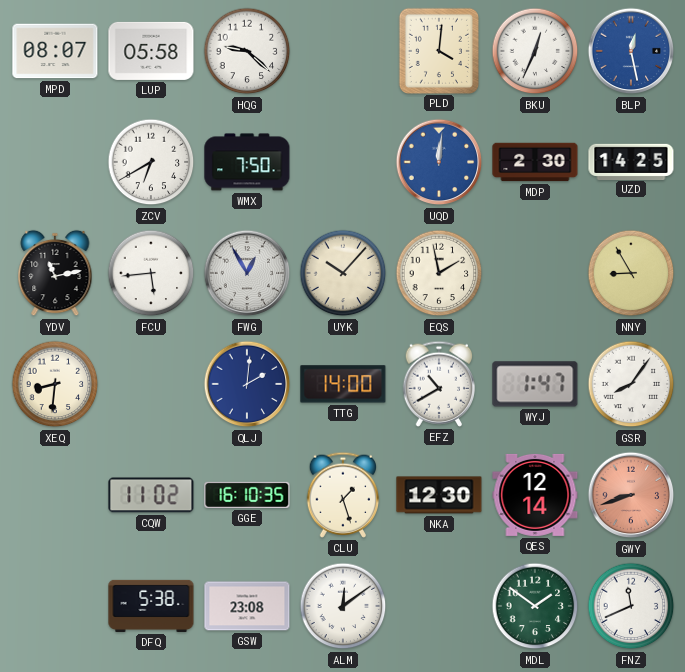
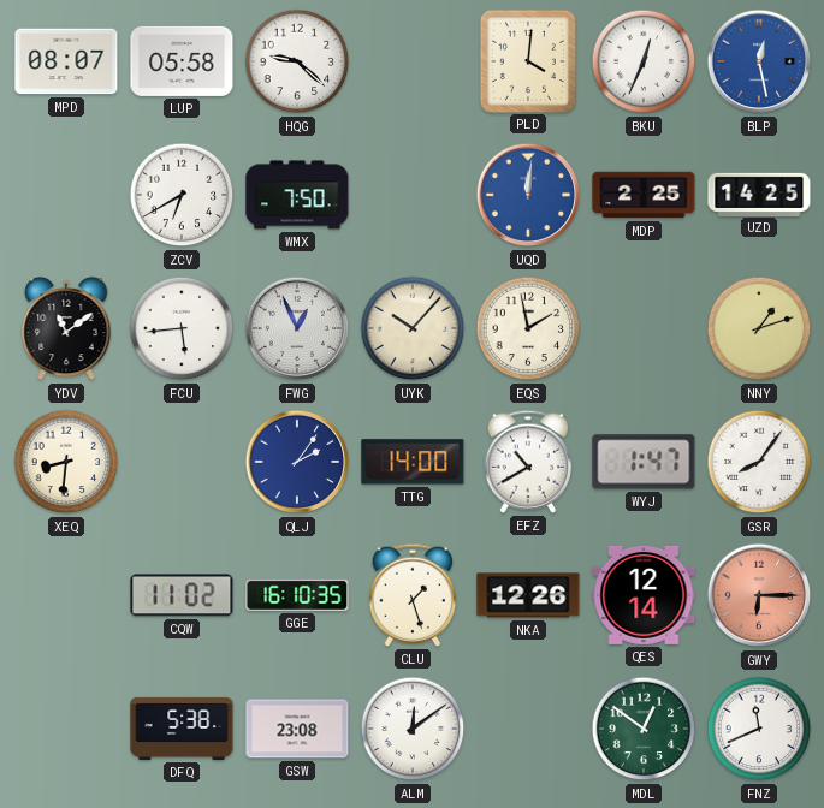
MDP: 2:30 -> 2:25
YDV: 11:13 -> 11:09
FWG: 12:55 -> 12:56
NNY: 8:55 -> 1:12
QLJ: 2:01 -> 2:06
NKA: 12:30 -> 12:26
GWY: 8:42 -> 6:15
MDL: 1:51 -> 12:51
